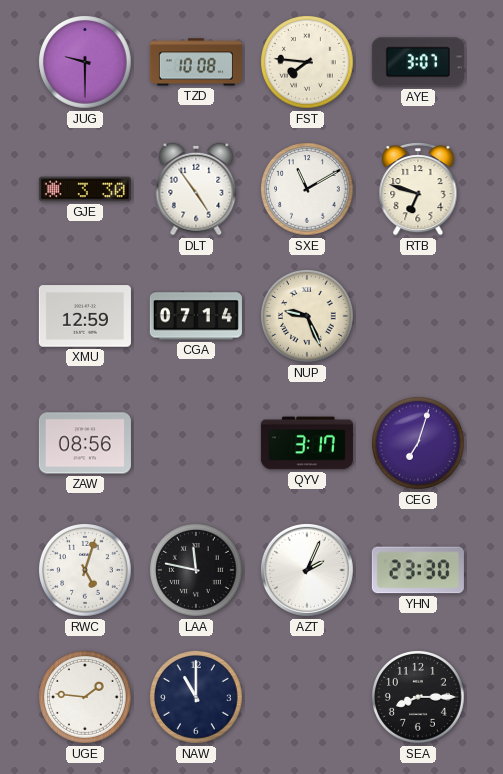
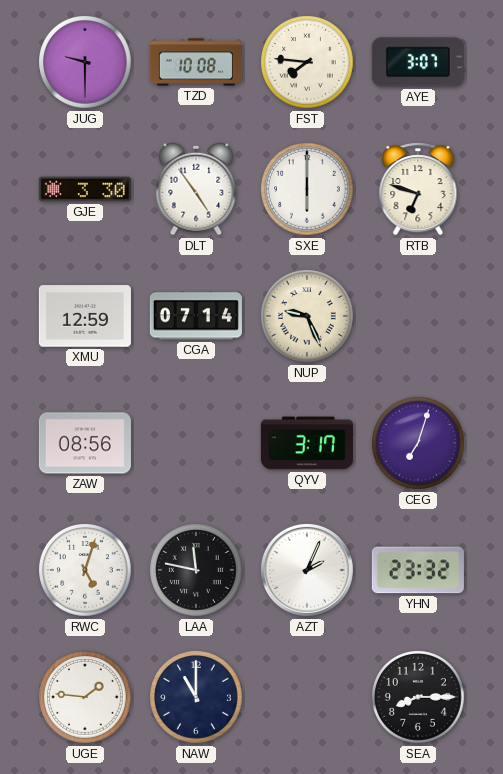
SXE: 11:10 -> 6:00
YHN: 23:30 -> 23:32
